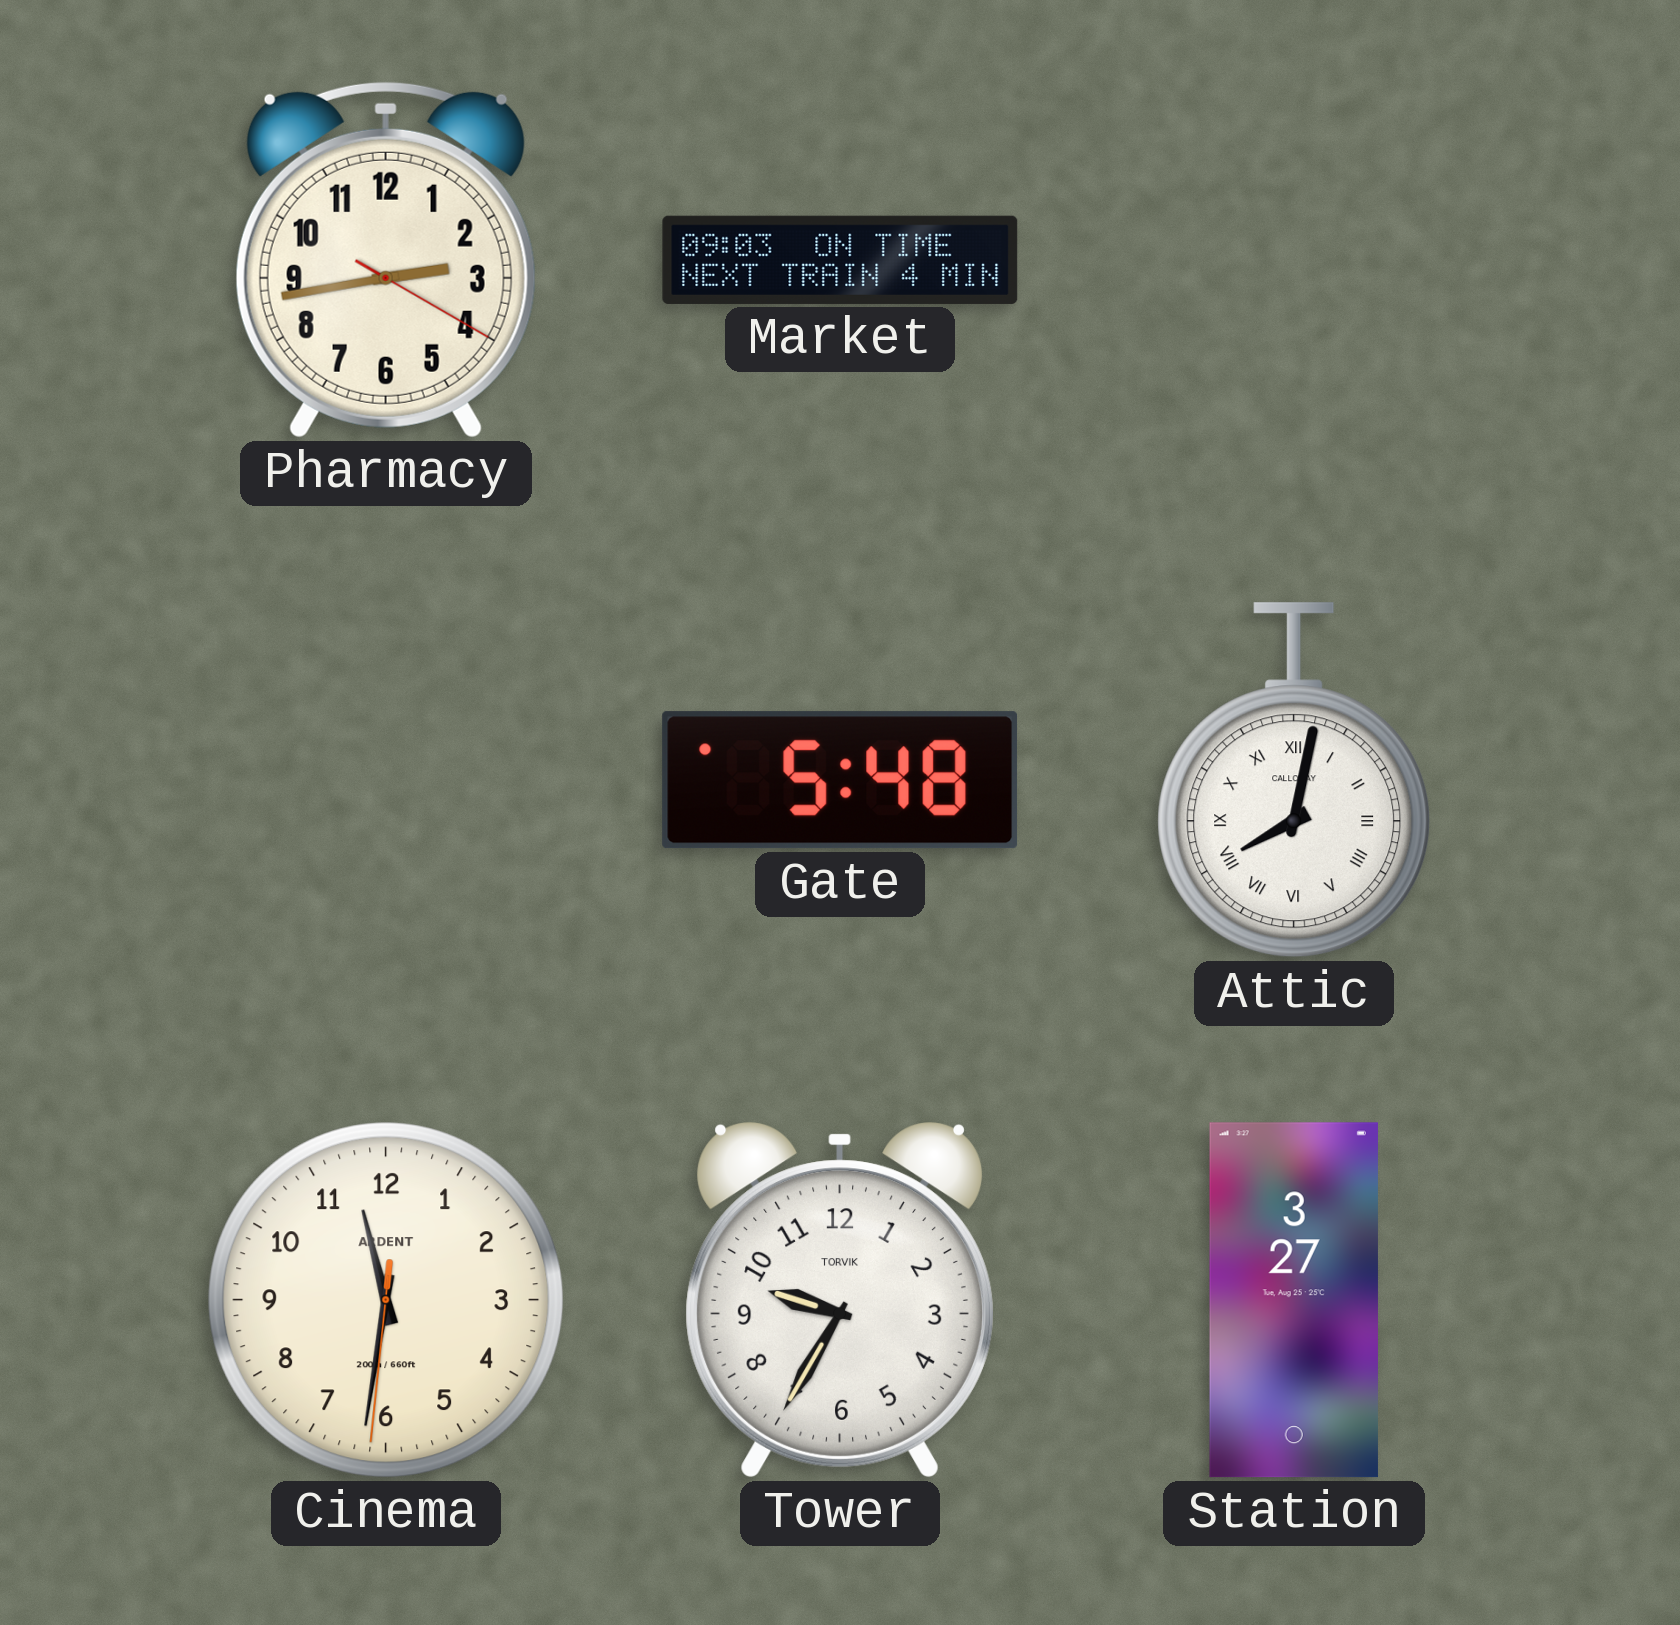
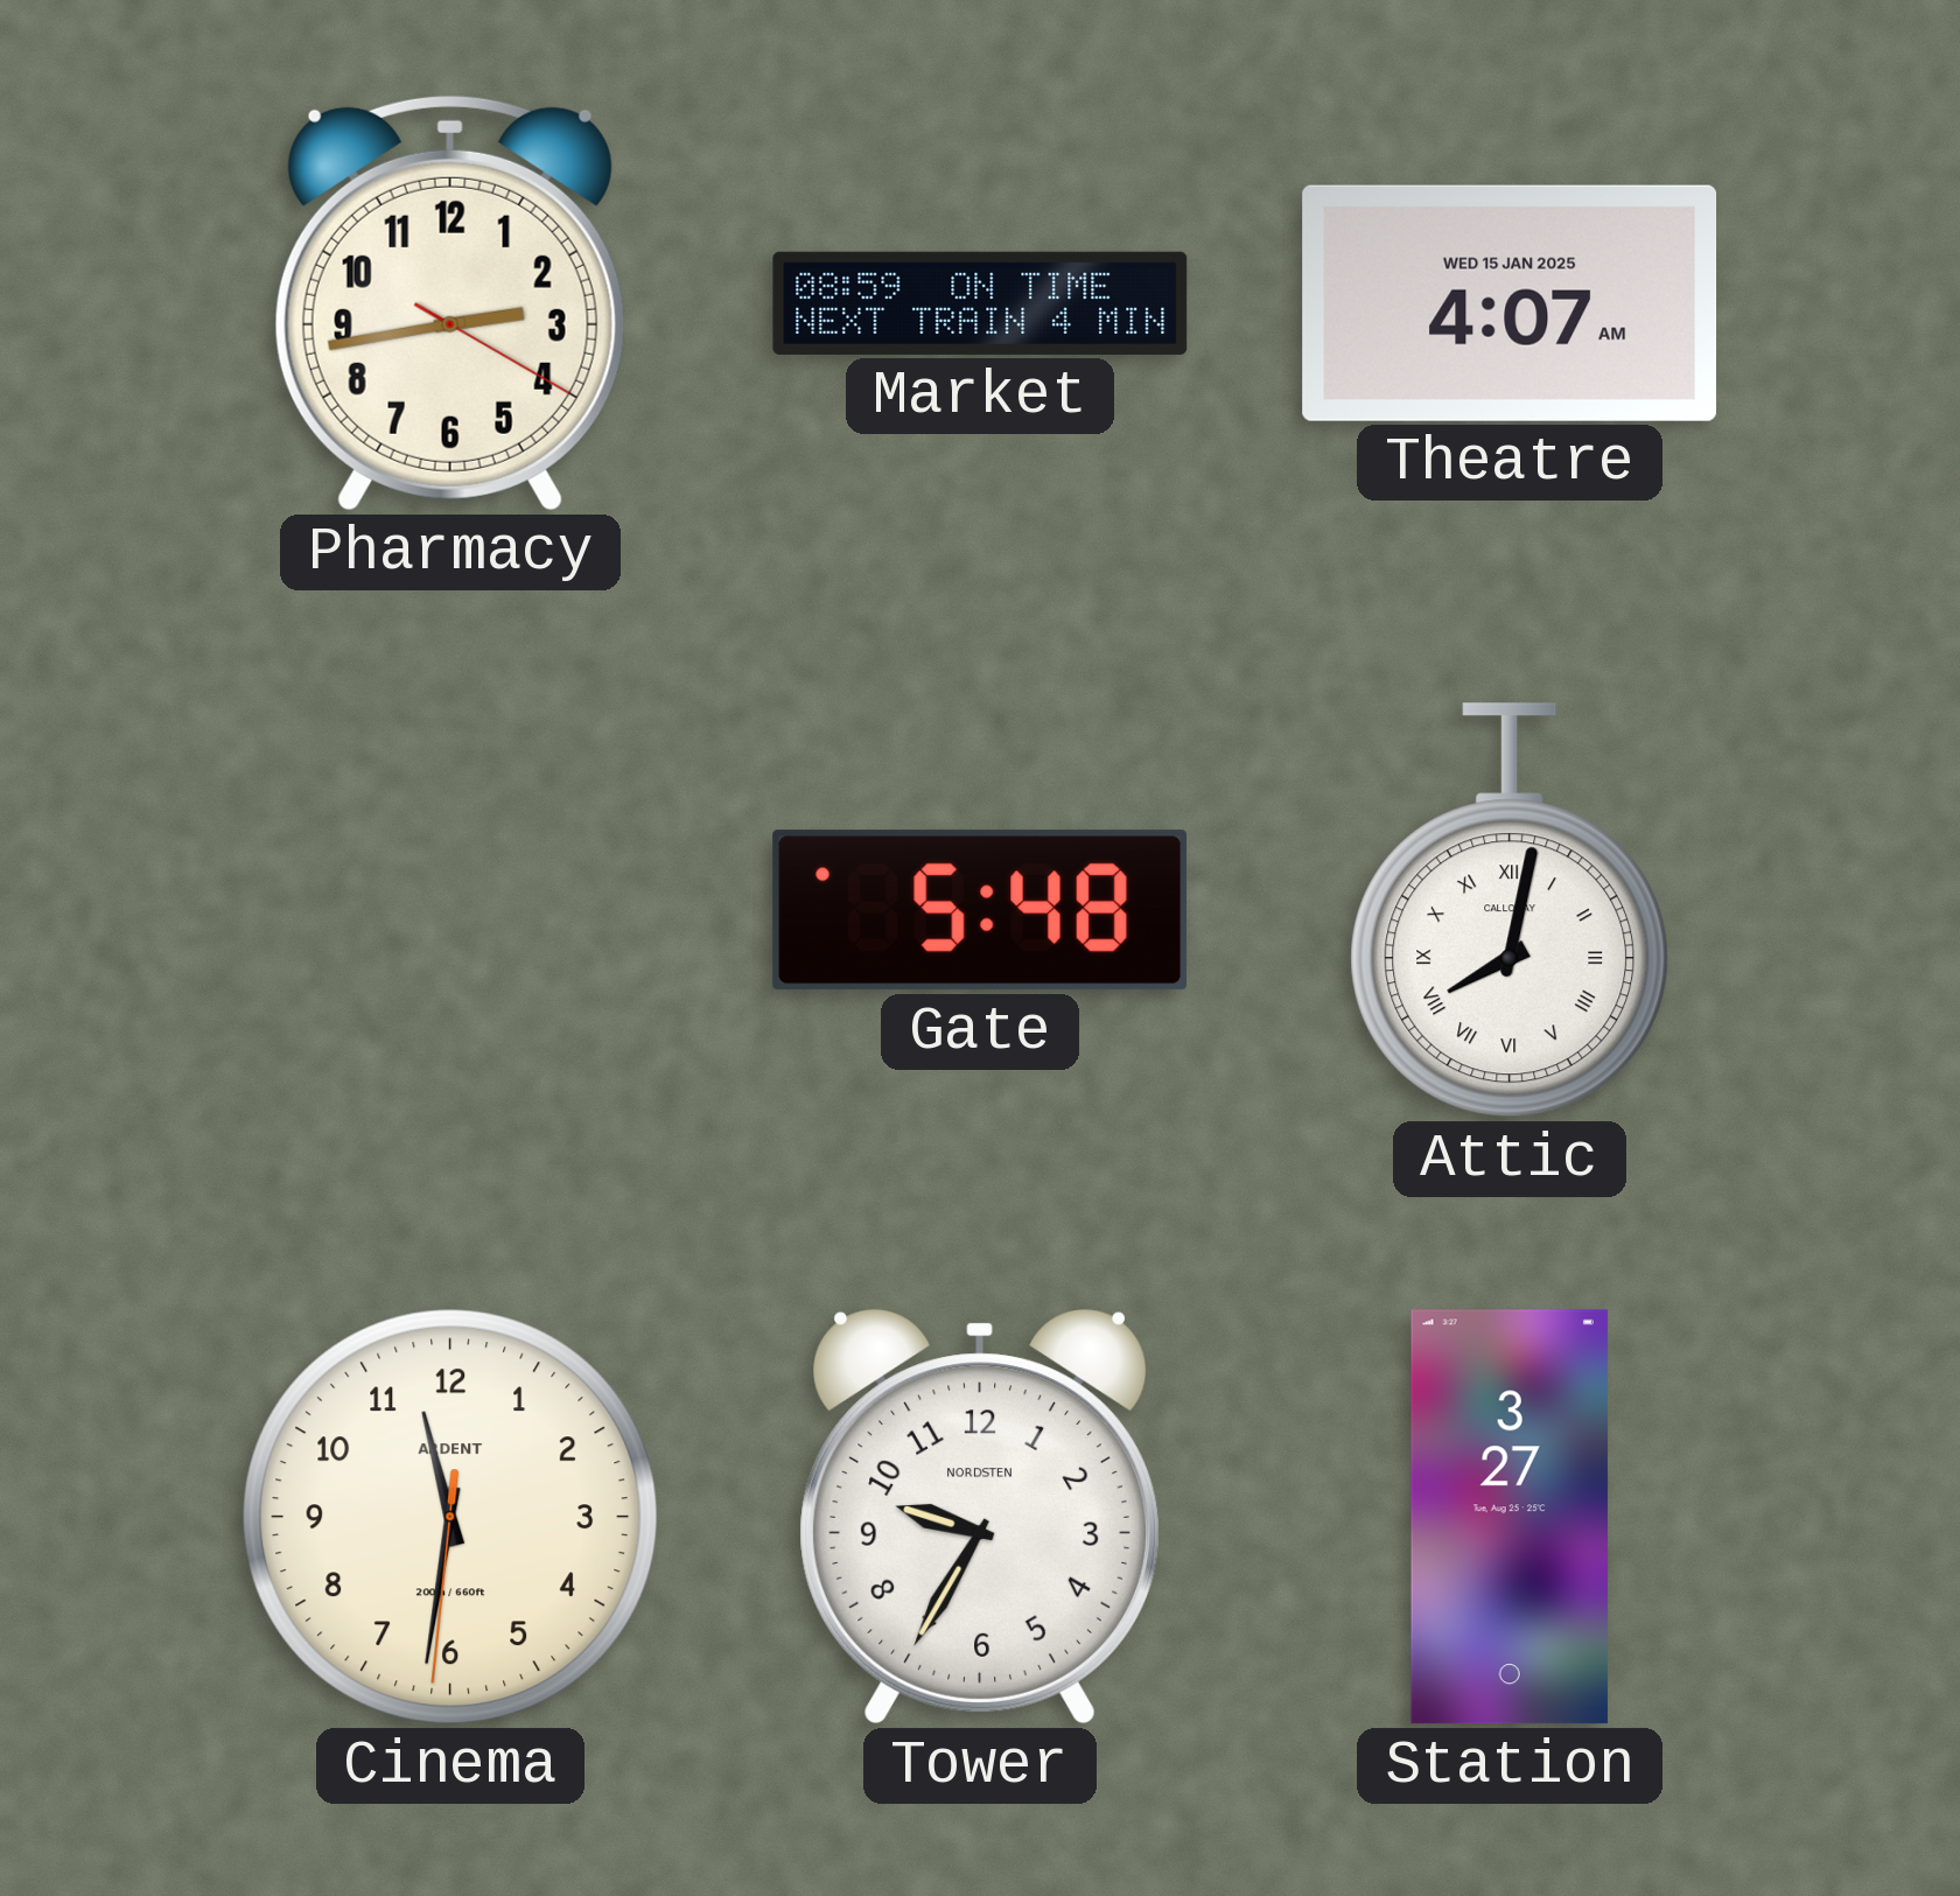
Market: 09:03 -> 08:59
Theatre: none -> 4:07
Tower brand: TORVIK -> NORDSTEN
